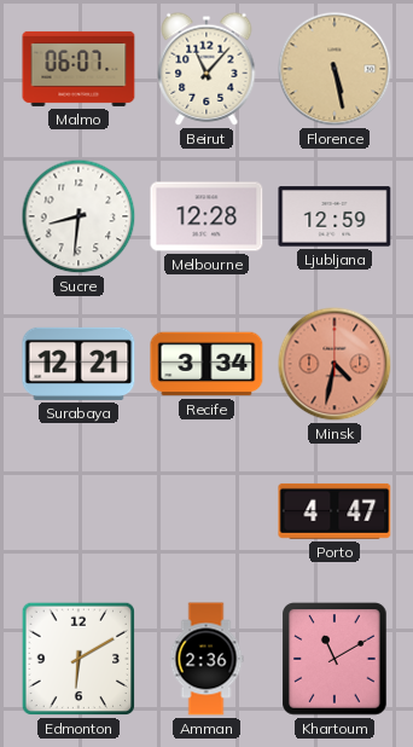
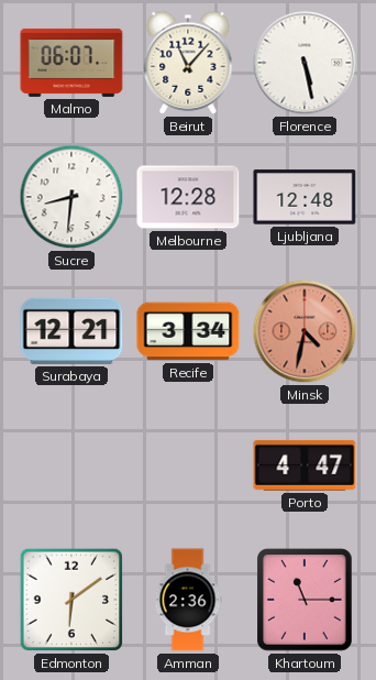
Florence dial: champagne -> white
Ljubljana: 12:59 -> 12:48
Edmonton: 6:10 -> 6:09
Khartoum: 11:10 -> 11:15
